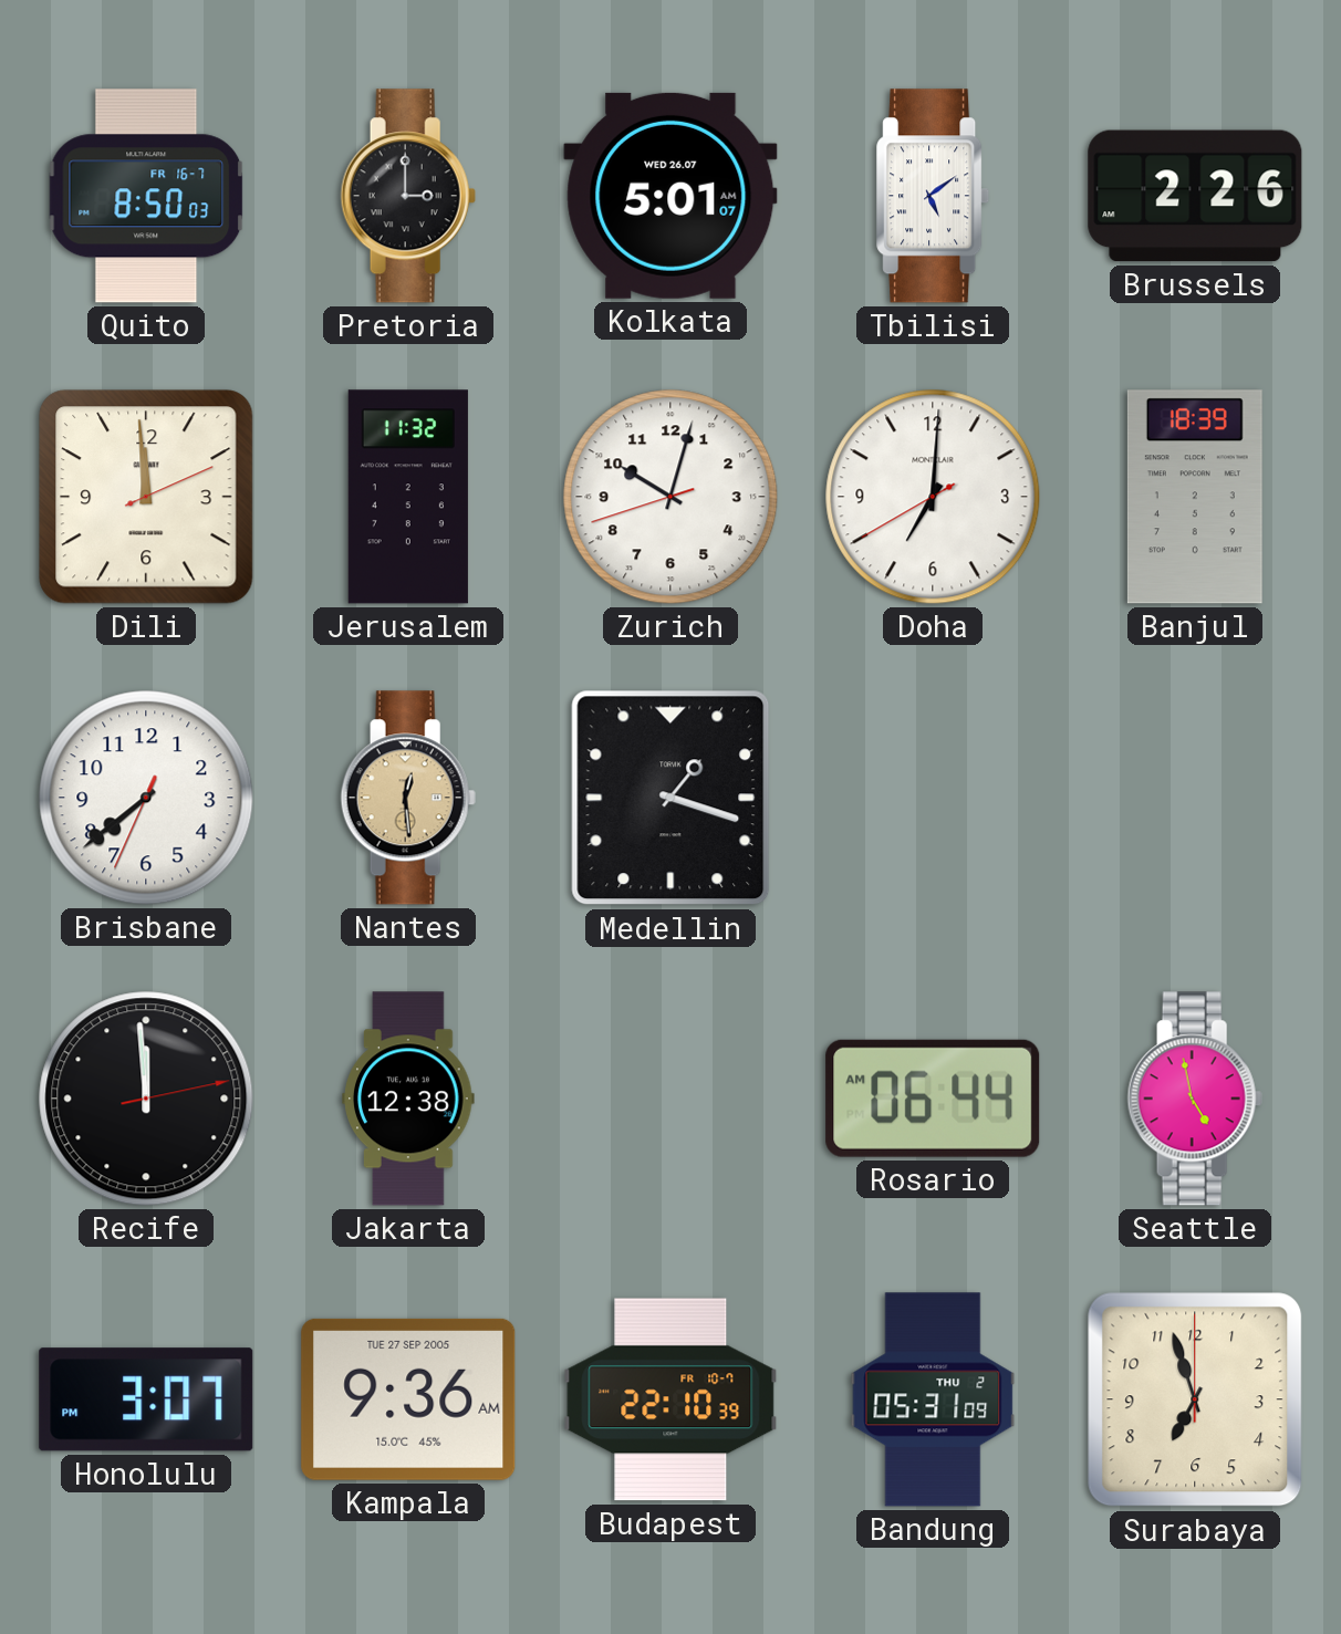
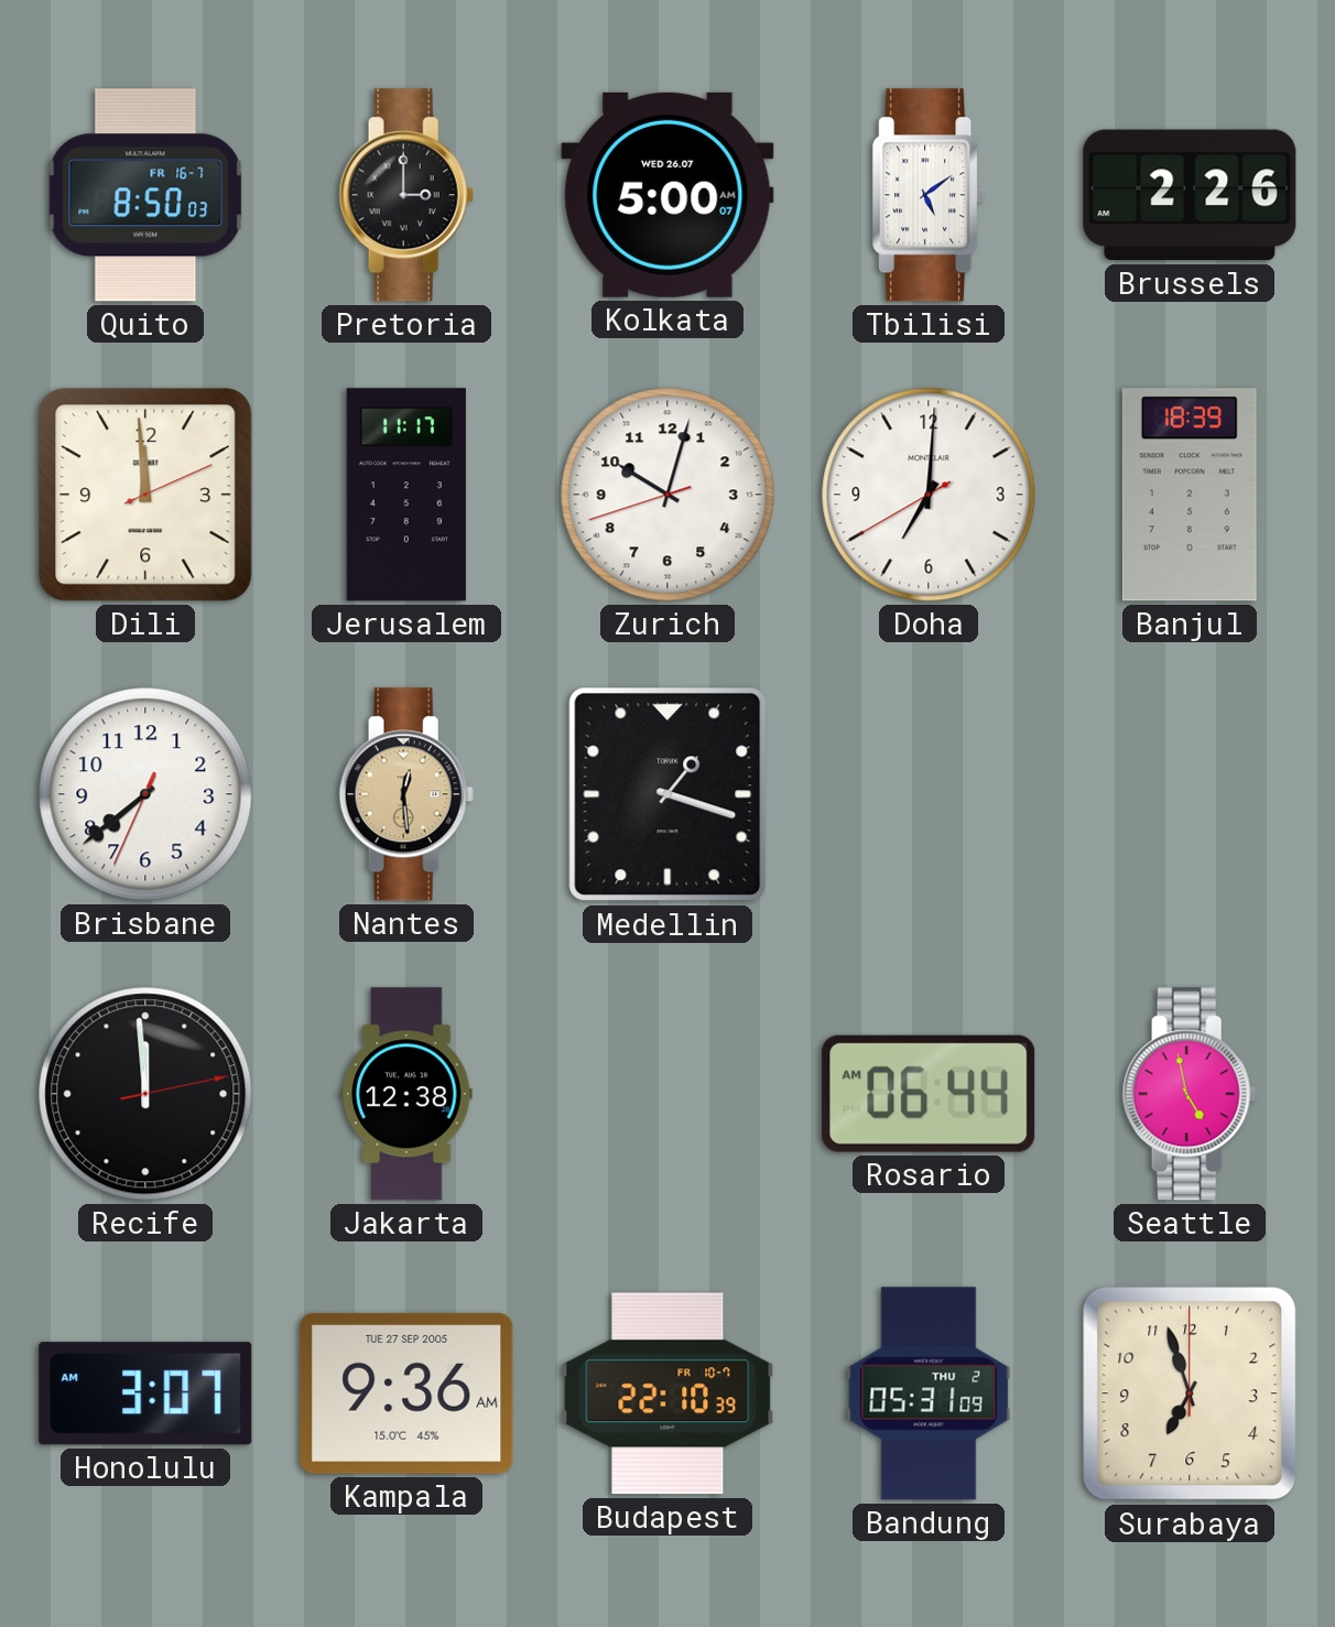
Kolkata: 5:01 -> 5:00
Jerusalem: 11:32 -> 11:17
Honolulu: 3:07 PM -> 3:07 AM
